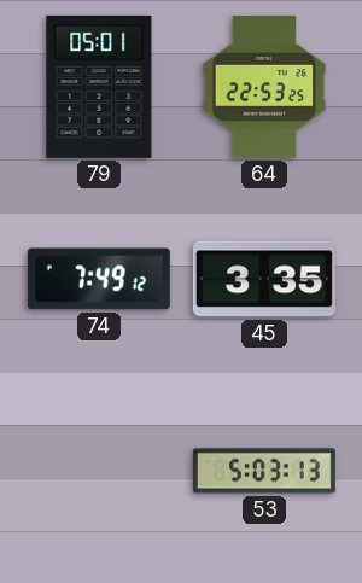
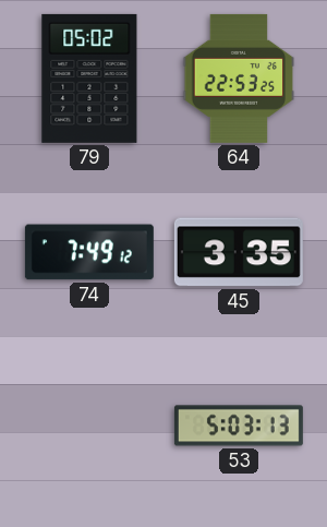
79: 05:01 -> 05:02
